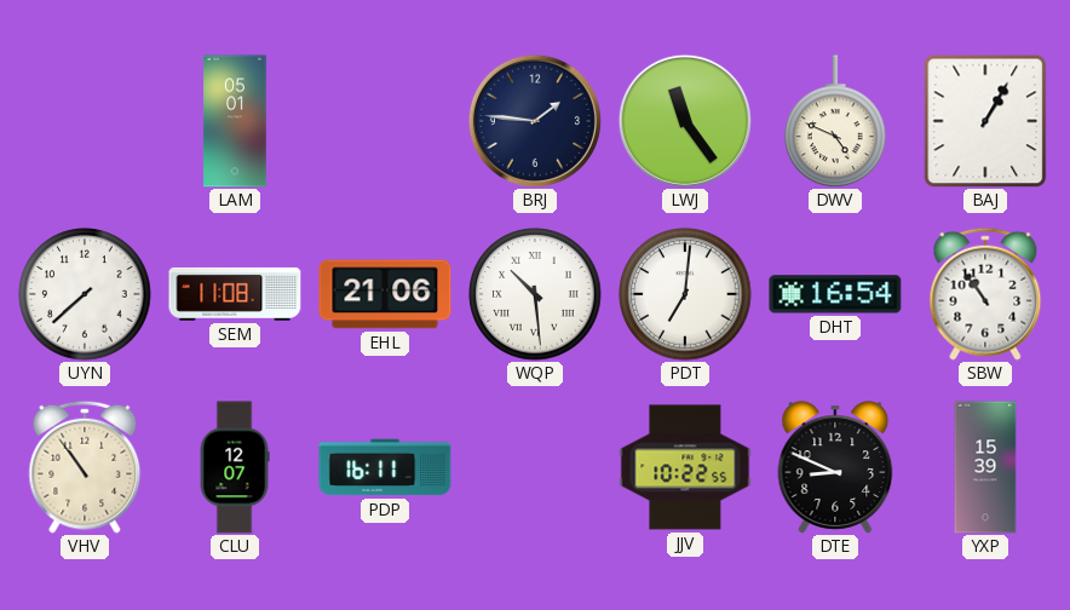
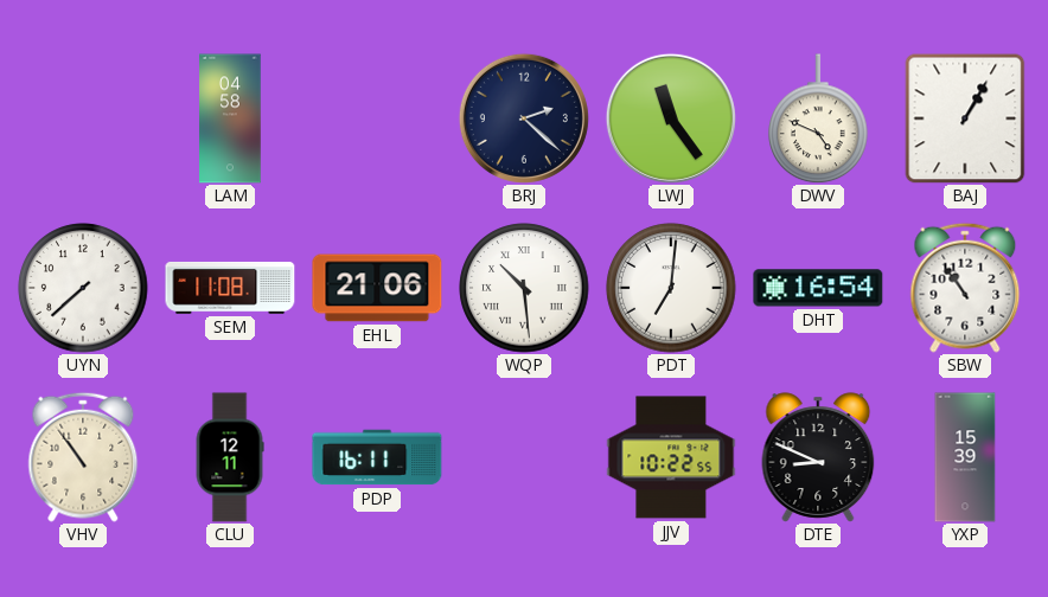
LAM: 05:01 -> 04:58
BRJ: 1:46 -> 2:22
CLU: 12:07 -> 12:11
